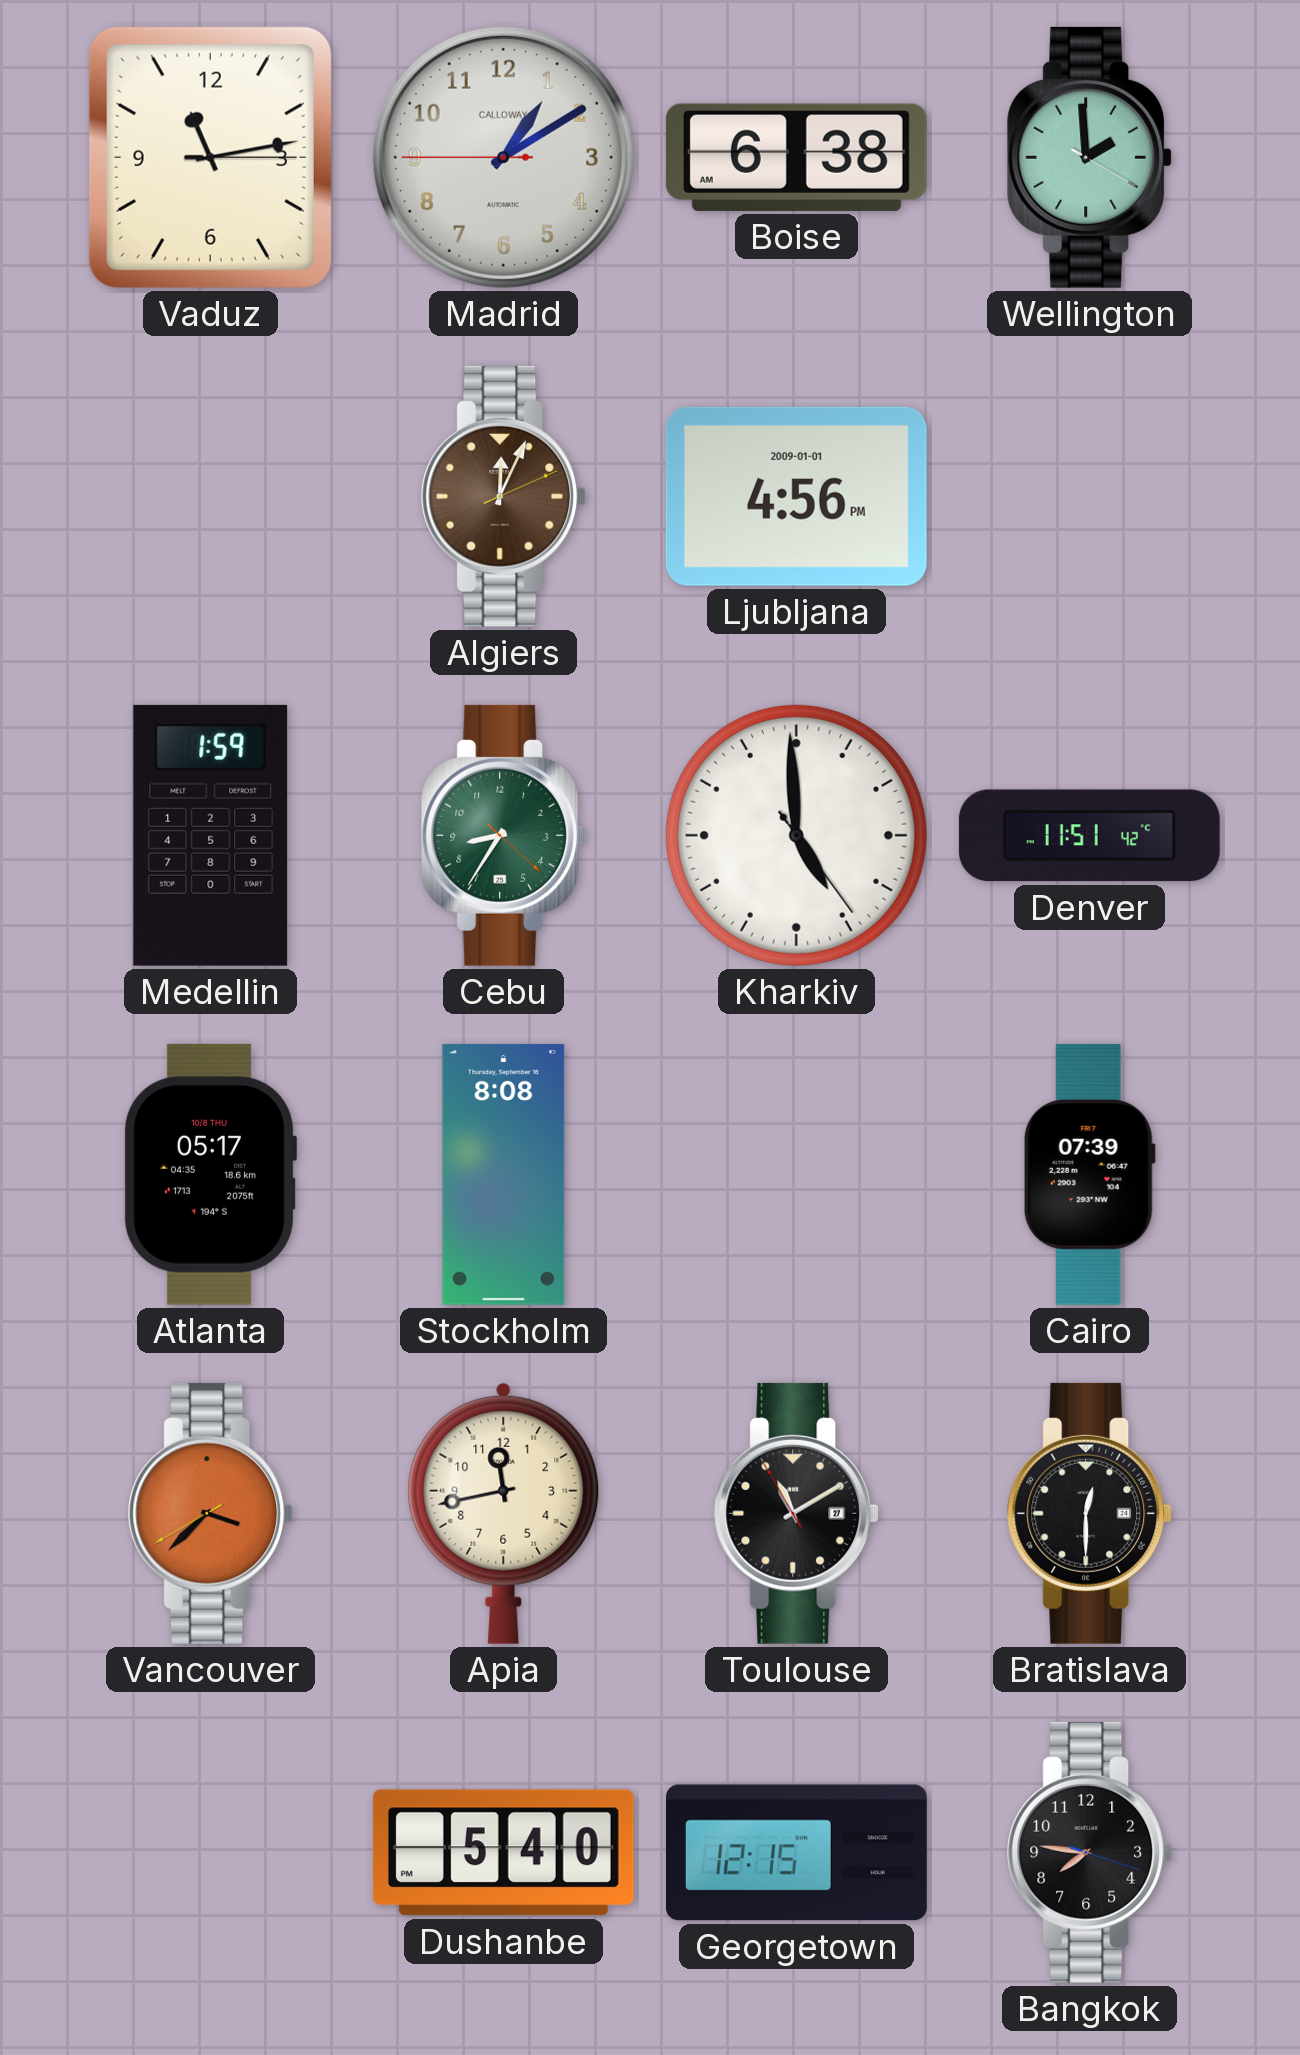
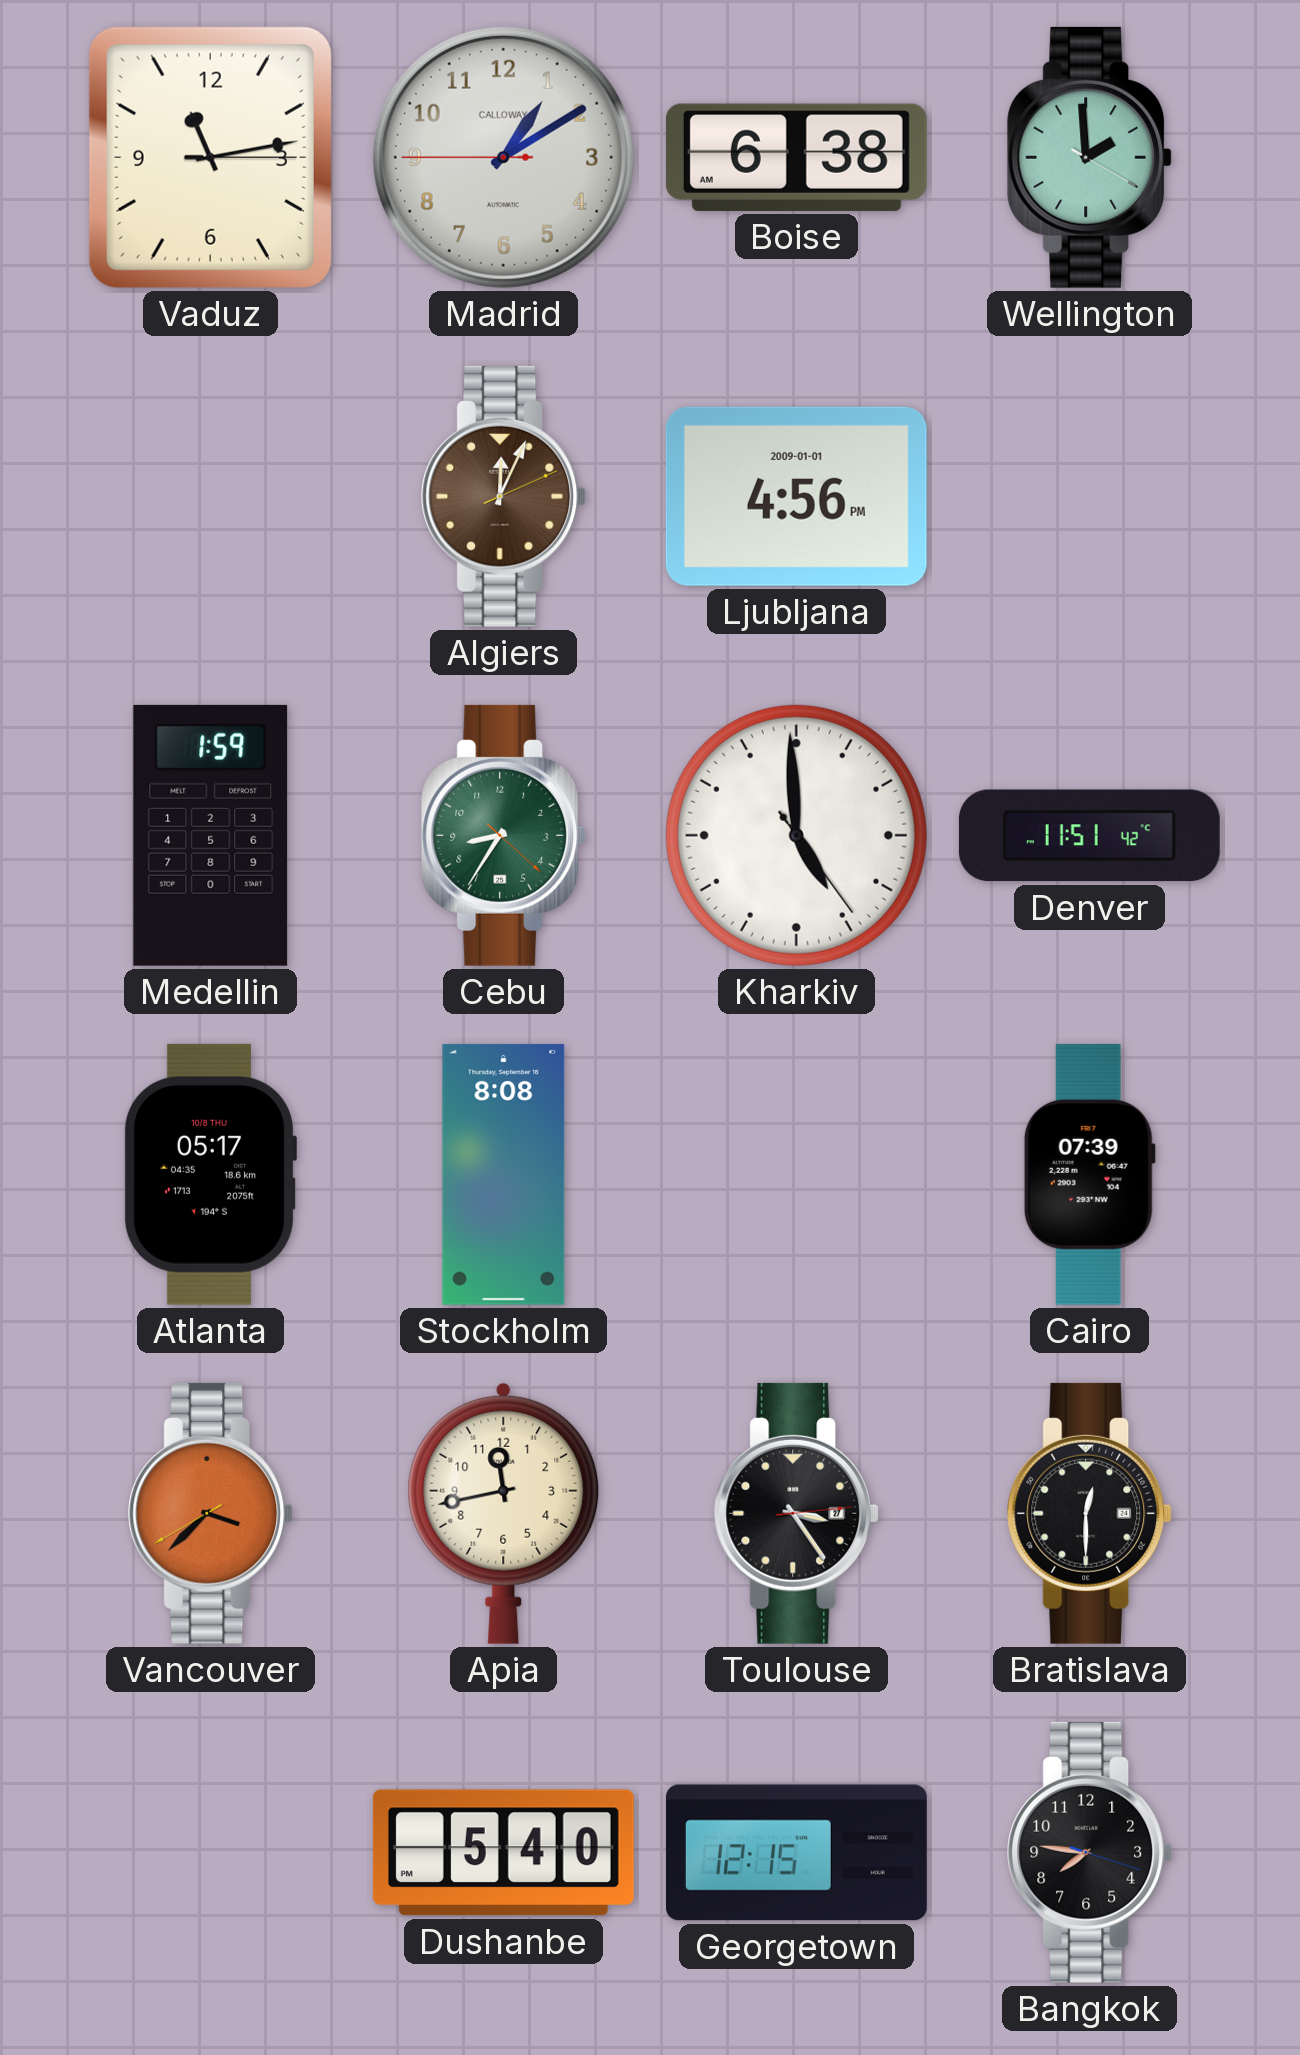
Toulouse: 11:09 -> 3:24
